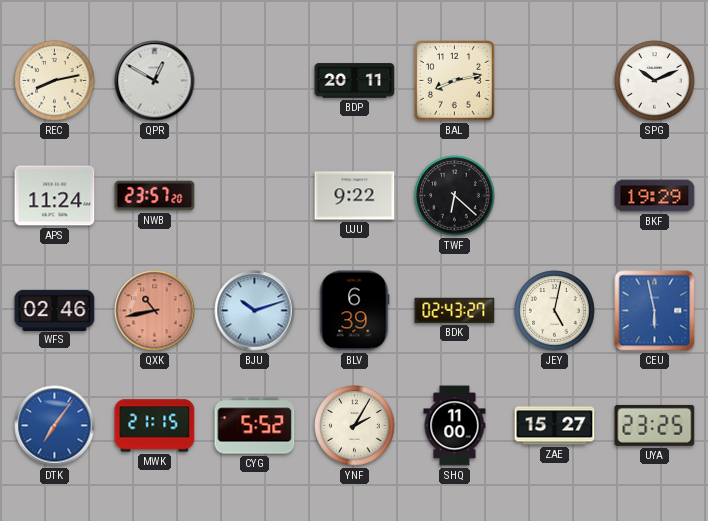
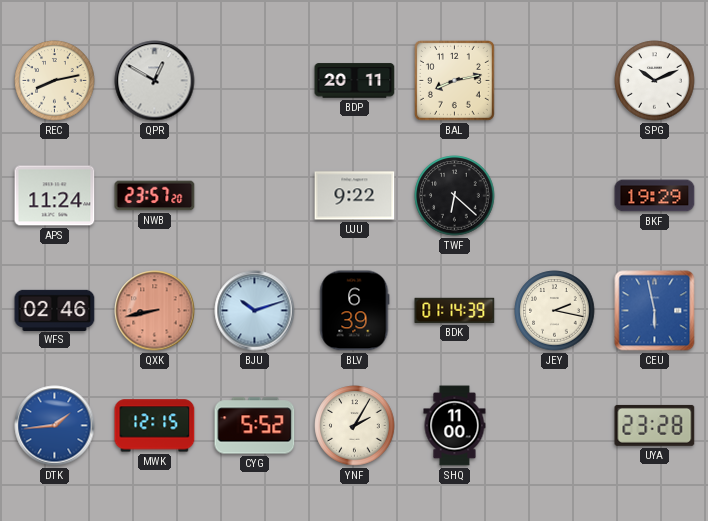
QXK: 10:43 -> 8:43
BDK: 02:43 -> 01:14
JEY: 5:02 -> 2:17
DTK: 7:06 -> 1:44
MWK: 21:15 -> 12:15
ZAE: 15:27 -> none
UYA: 23:25 -> 23:28
